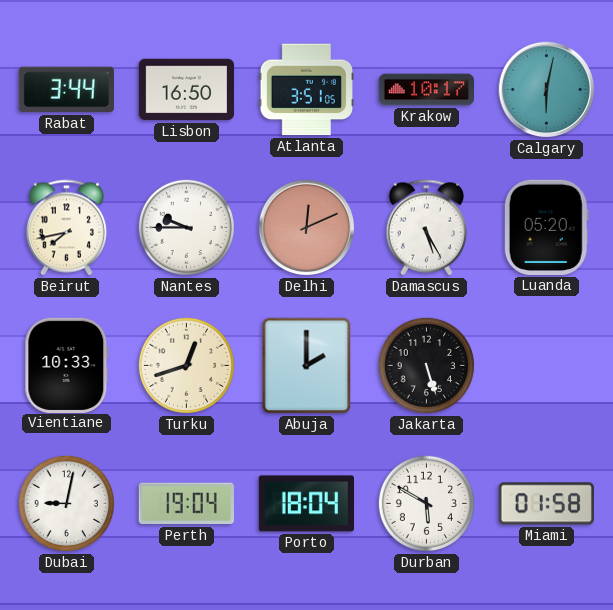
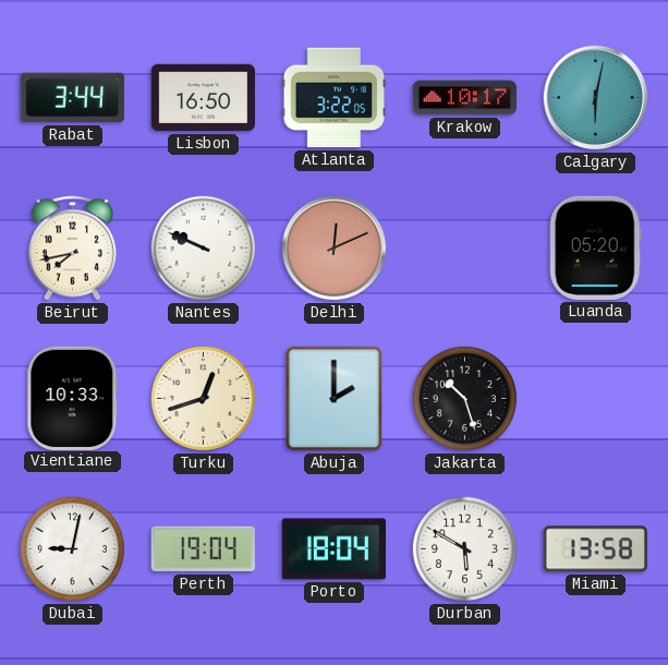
Atlanta: 3:51 -> 3:22
Nantes: 9:45 -> 9:49
Damascus: 5:25 -> none
Jakarta: 5:27 -> 10:27
Miami: 01:58 -> 13:58
